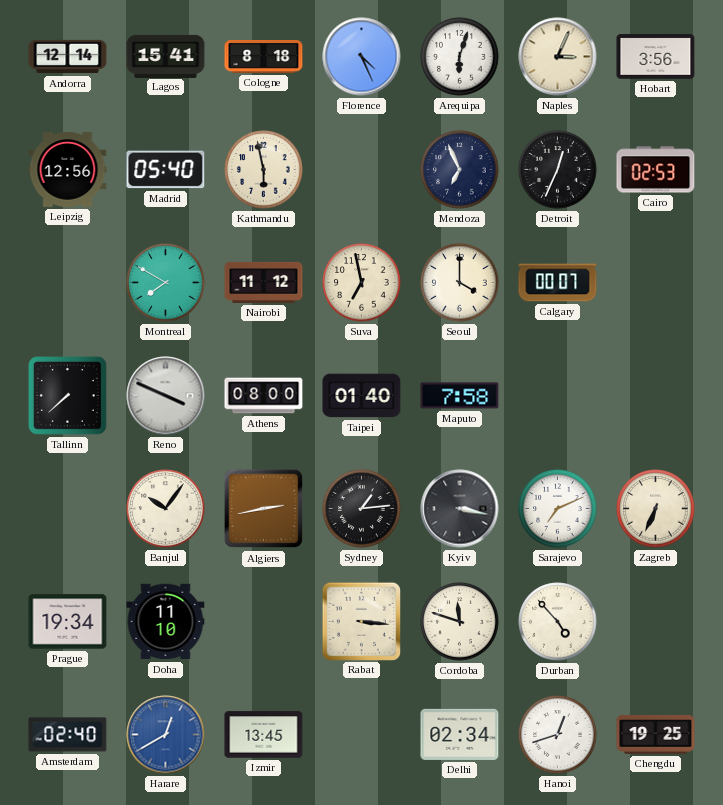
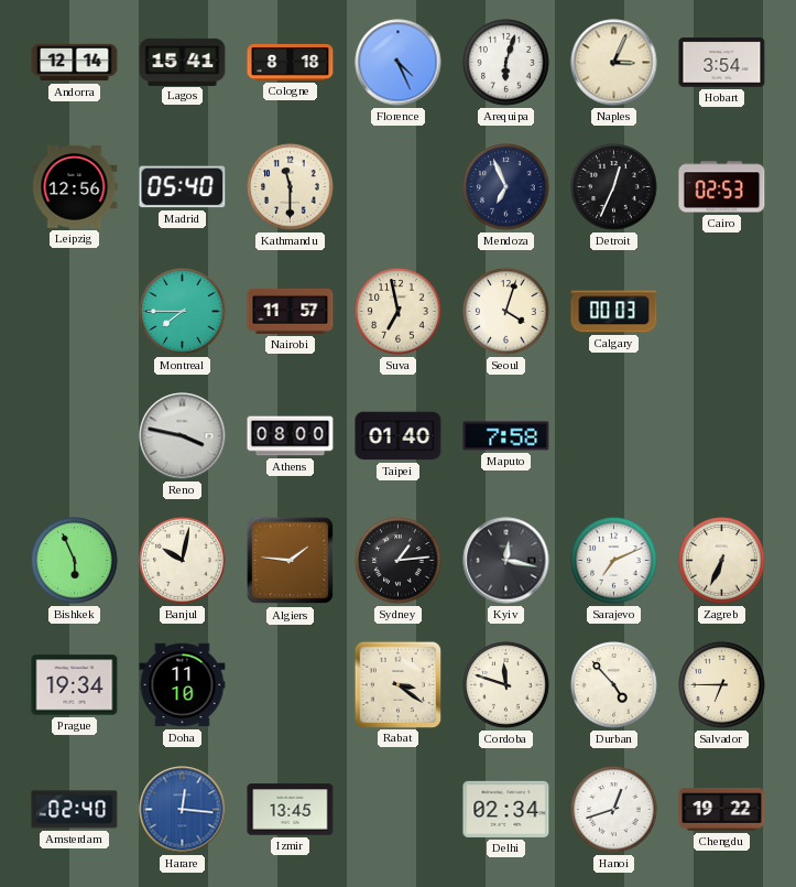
Hobart: 3:56 -> 3:54
Kathmandu: 5:58 -> 11:30
Montreal: 7:50 -> 7:45
Nairobi: 11:12 -> 11:57
Seoul: 4:00 -> 4:03
Calgary: 00:07 -> 00:03
Tallinn: 7:38 -> none
Reno: 3:49 -> 3:47
Bishkek: none -> 5:56
Banjul: 10:06 -> 10:02
Algiers: 2:43 -> 1:46
Kyiv: 3:17 -> 12:17
Rabat: 3:16 -> 3:21
Salvador: none -> 6:45
Harare: 12:40 -> 12:16
Chengdu: 19:25 -> 19:22
